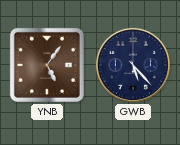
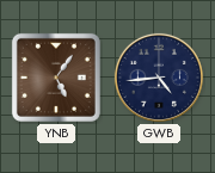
GWB: 5:23 -> 4:44
